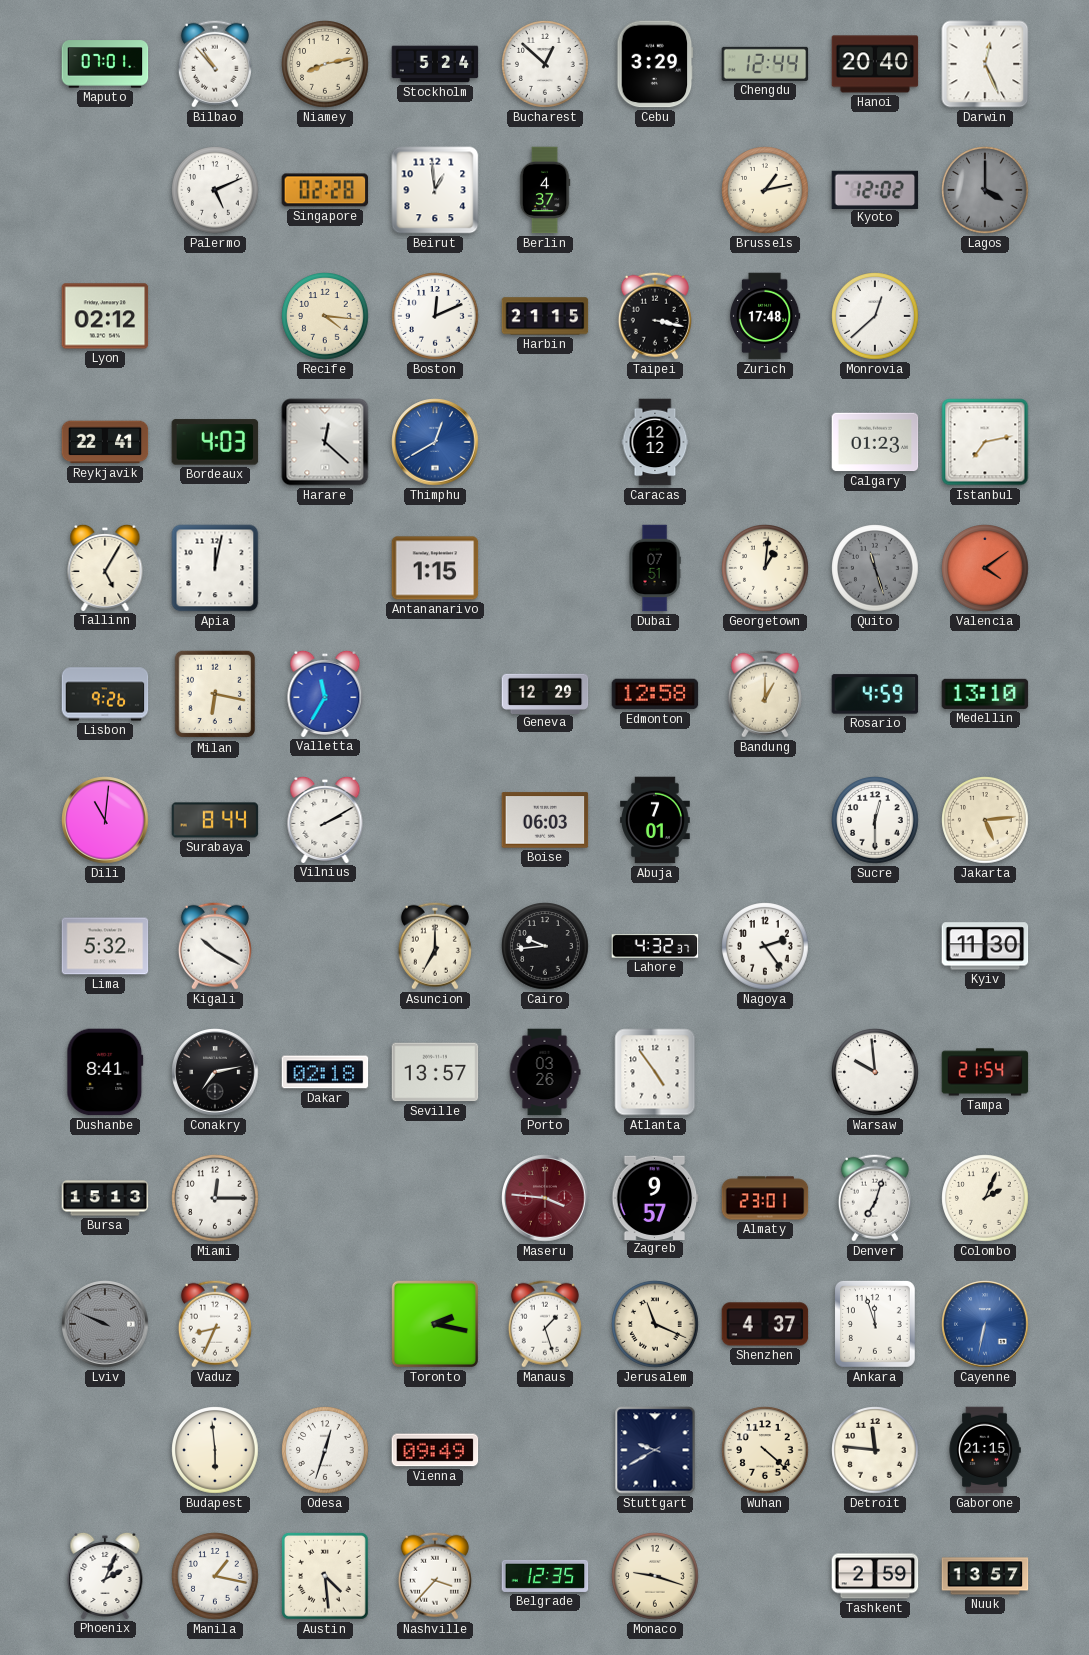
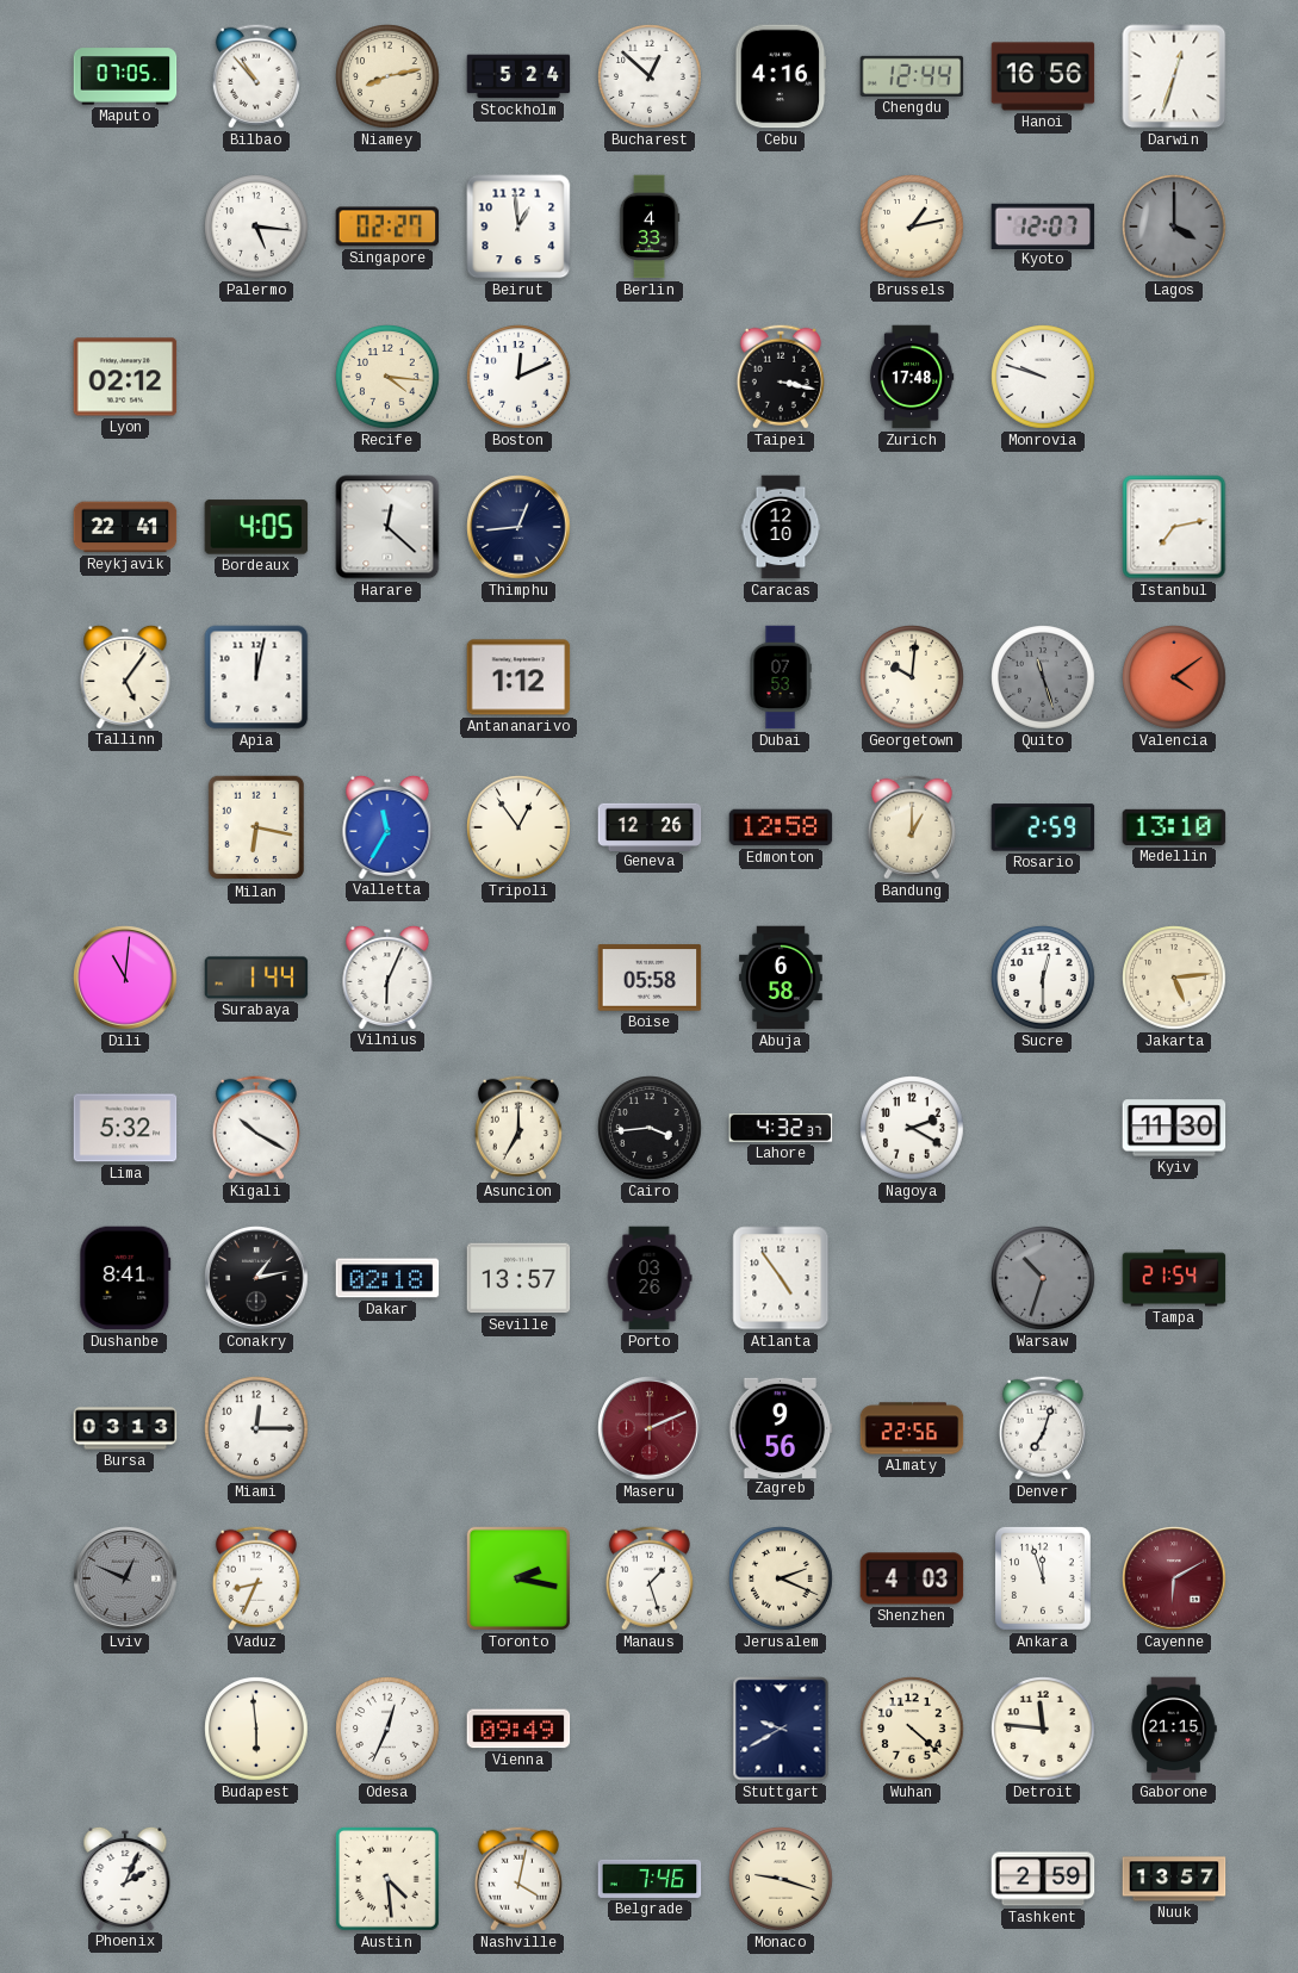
Maputo: 07:01 -> 07:05
Cebu: 3:29 -> 4:16
Hanoi: 20:40 -> 16:56
Darwin: 12:26 -> 12:33
Palermo: 5:11 -> 5:16
Singapore: 02:28 -> 02:27
Berlin: 4:37 -> 4:33
Kyoto: 12:02 -> 12:07
Harbin: 21:15 -> none
Monrovia: 12:38 -> 9:48
Bordeaux: 4:03 -> 4:05
Thimphu: 12:40 -> 12:44
Thimphu dial: blue -> navy
Caracas: 12:12 -> 12:10
Calgary: 01:23 -> none
Tallinn: 5:05 -> 5:06
Antananarivo: 1:15 -> 1:12
Dubai: 07:51 -> 07:53
Georgetown: 1:01 -> 10:01
Lisbon: 9:26 -> none
Tripoli: none -> 12:54
Geneva: 12:29 -> 12:26
Rosario: 4:59 -> 2:59
Surabaya: 8:44 -> 1:44
Vilnius: 2:10 -> 6:04
Boise: 06:03 -> 05:58
Abuja: 7:01 -> 6:58
Cairo: 9:44 -> 3:44
Nagoya: 2:24 -> 2:20
Conakry: 7:13 -> 1:13
Warsaw: 9:59 -> 10:33
Warsaw dial: white -> grey
Bursa: 15:13 -> 03:13
Maseru: 3:46 -> 2:11
Zagreb: 9:57 -> 9:56
Almaty: 23:01 -> 22:56
Colombo: 2:04 -> none
Lviv: 9:49 -> 12:49
Jerusalem: 11:19 -> 2:19
Shenzhen: 4:37 -> 4:03
Cayenne: 6:32 -> 6:10
Cayenne dial: blue -> burgundy
Odesa: 12:33 -> 12:34
Manila: 1:17 -> none
Nashville: 3:37 -> 4:02
Belgrade: 12:35 -> 7:46
